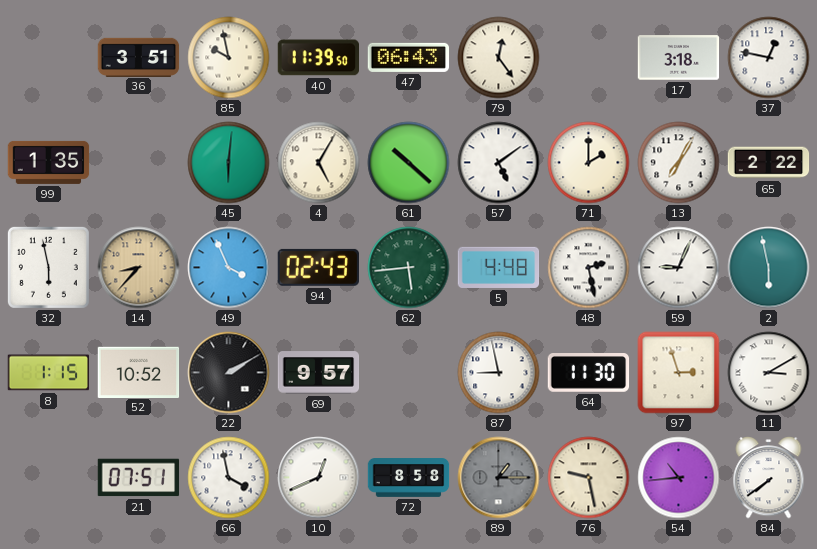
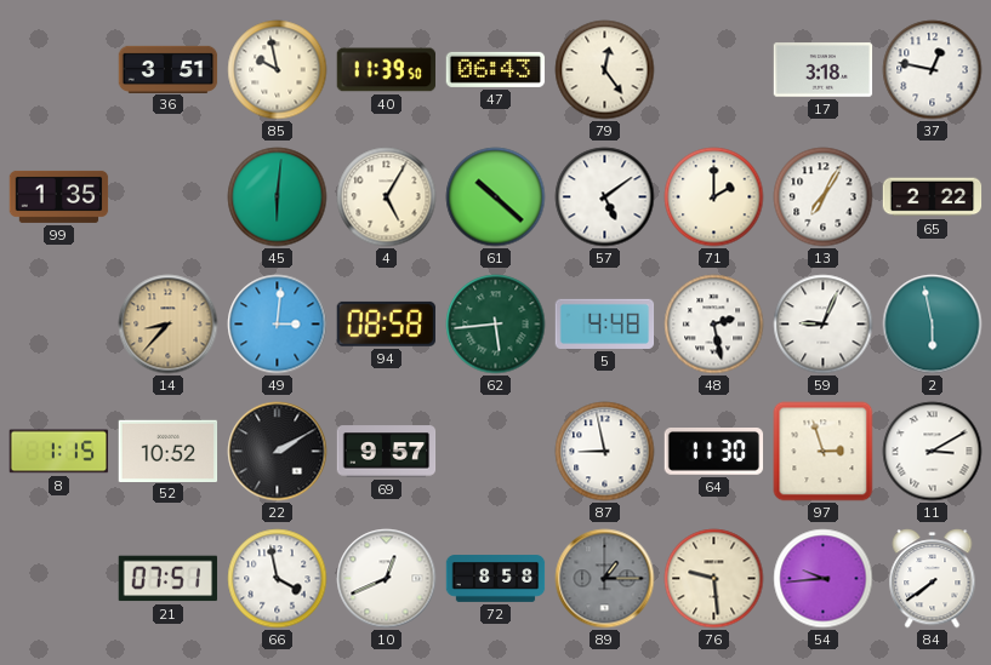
32: 5:58 -> none
49: 3:56 -> 3:01
94: 02:43 -> 08:58
76: 9:28 -> 9:29
54: 10:44 -> 9:44
